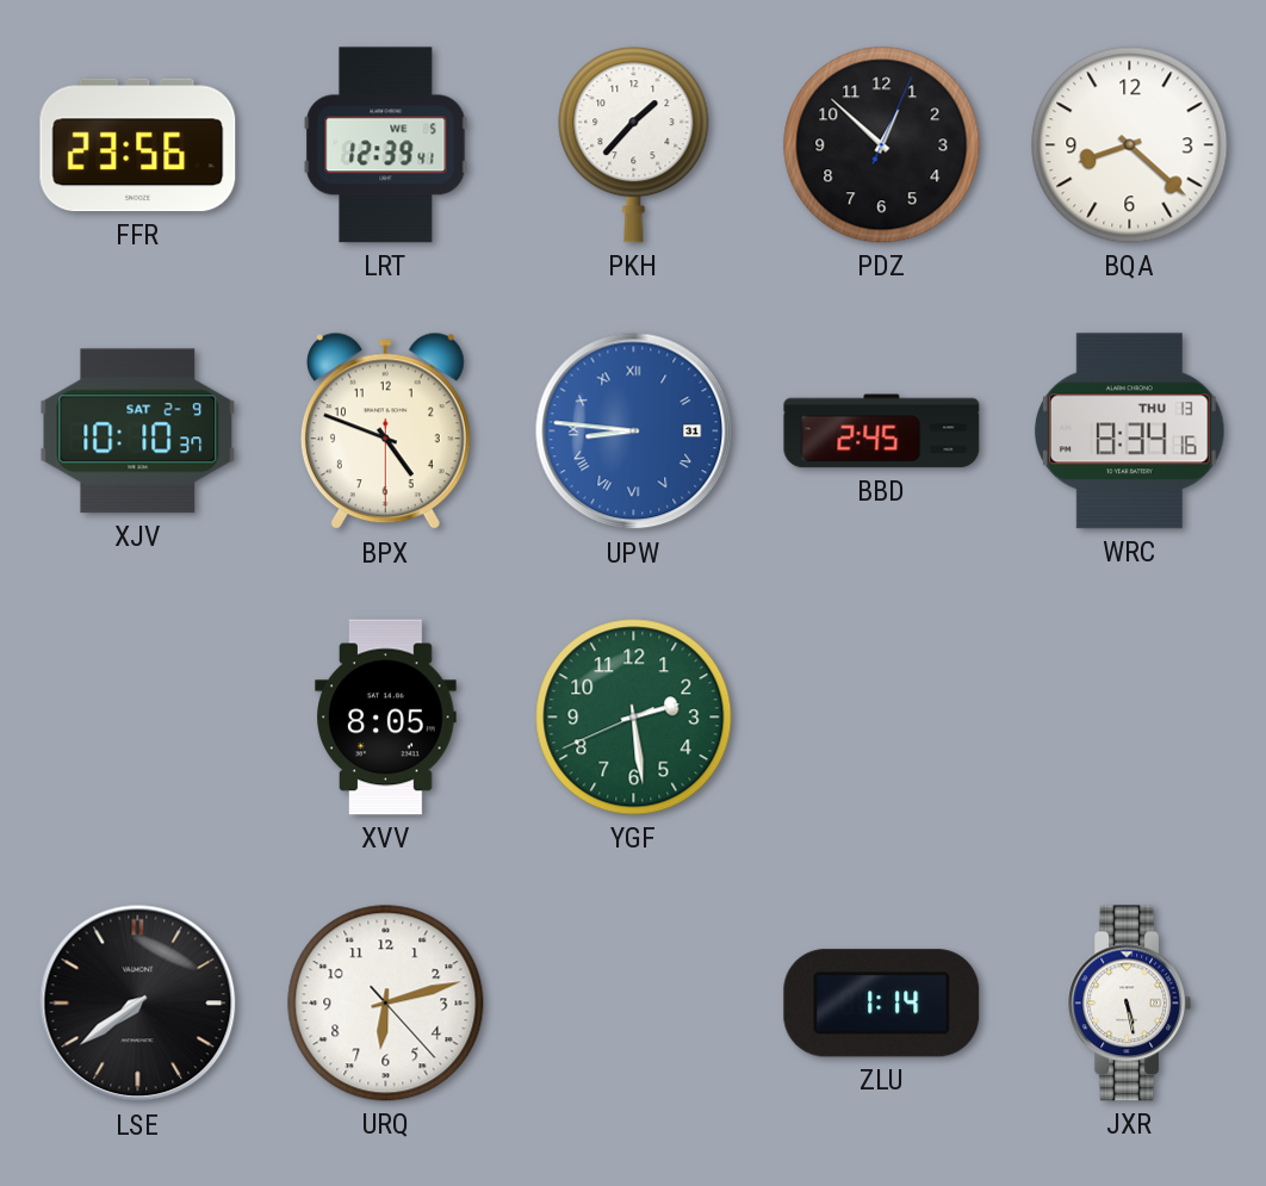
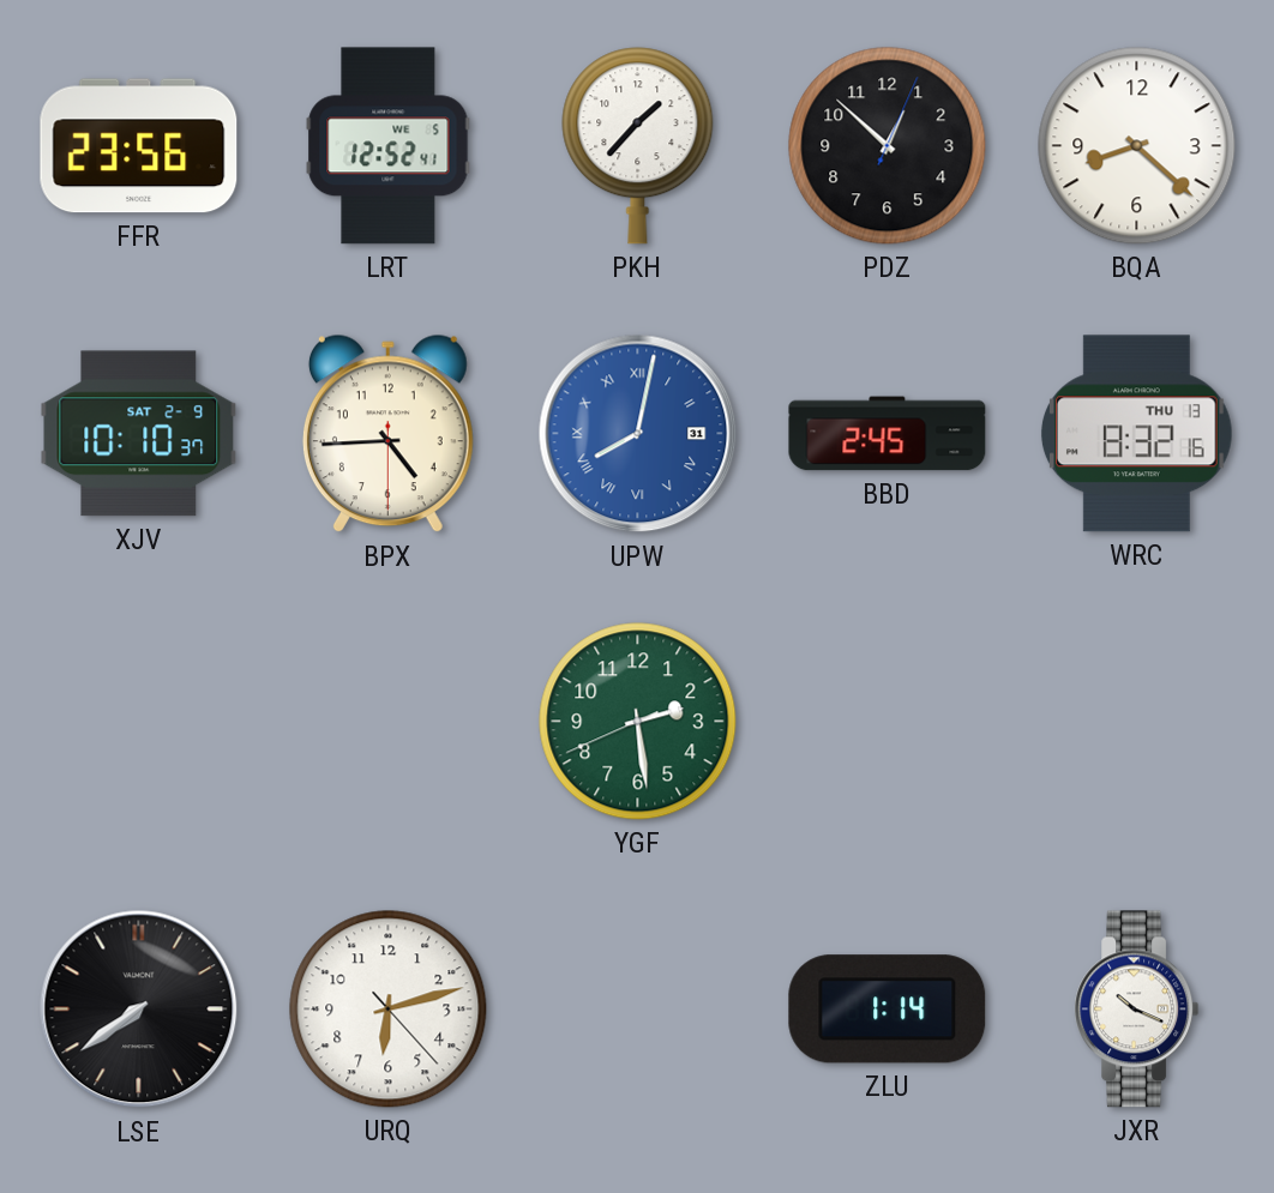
LRT: 12:39 -> 12:52
BPX: 4:48 -> 4:44
UPW: 8:46 -> 8:02
WRC: 8:34 -> 8:32
XVV: 8:05 -> none
JXR: 5:28 -> 10:19
